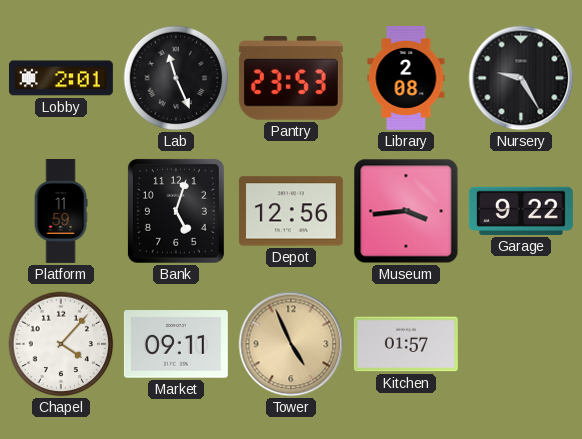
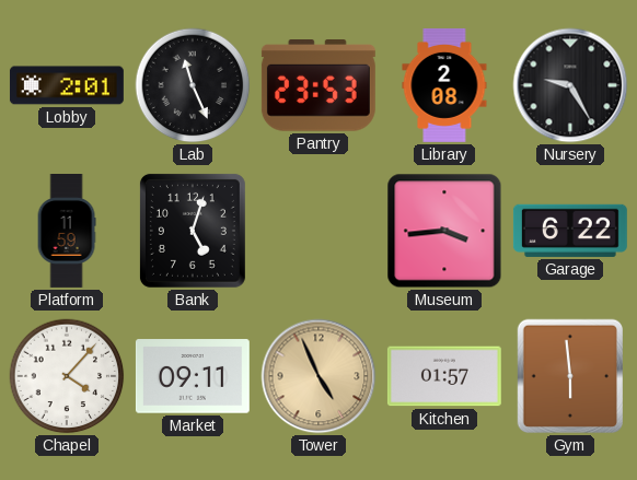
Depot: 12:56 -> none
Garage: 9:22 -> 6:22
Gym: none -> 5:59
